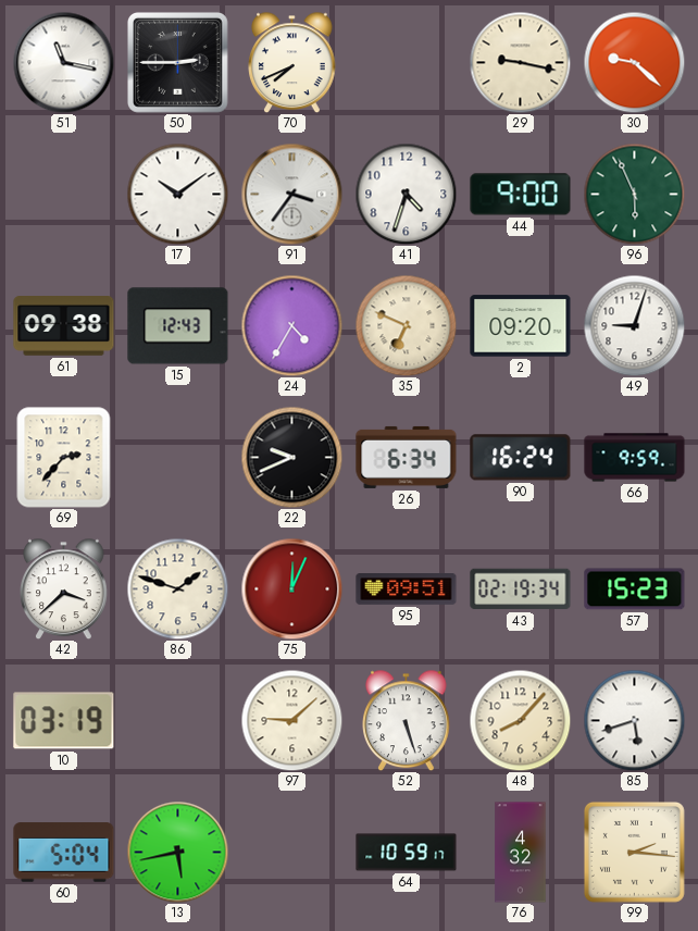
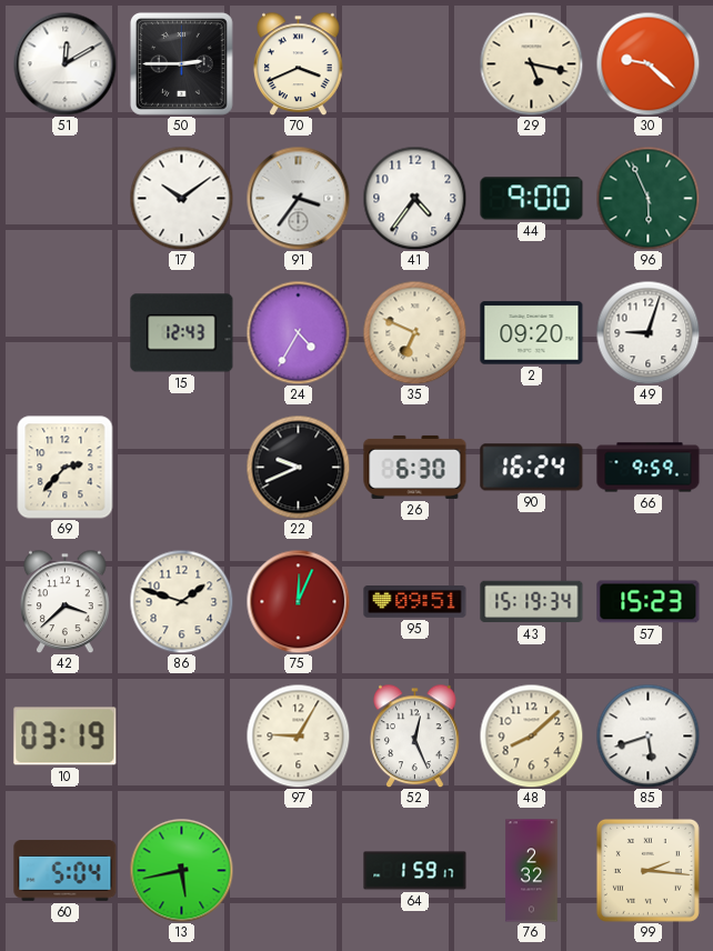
51: 11:17 -> 12:10
70: 7:41 -> 3:41
29: 9:17 -> 5:17
41: 4:33 -> 4:36
61: 09:38 -> none
26: 6:34 -> 6:30
43: 02:19 -> 15:19
97: 9:08 -> 9:05
52: 5:27 -> 12:26
48: 8:07 -> 8:08
64: 10:59 -> 1:59
76: 4:32 -> 2:32
